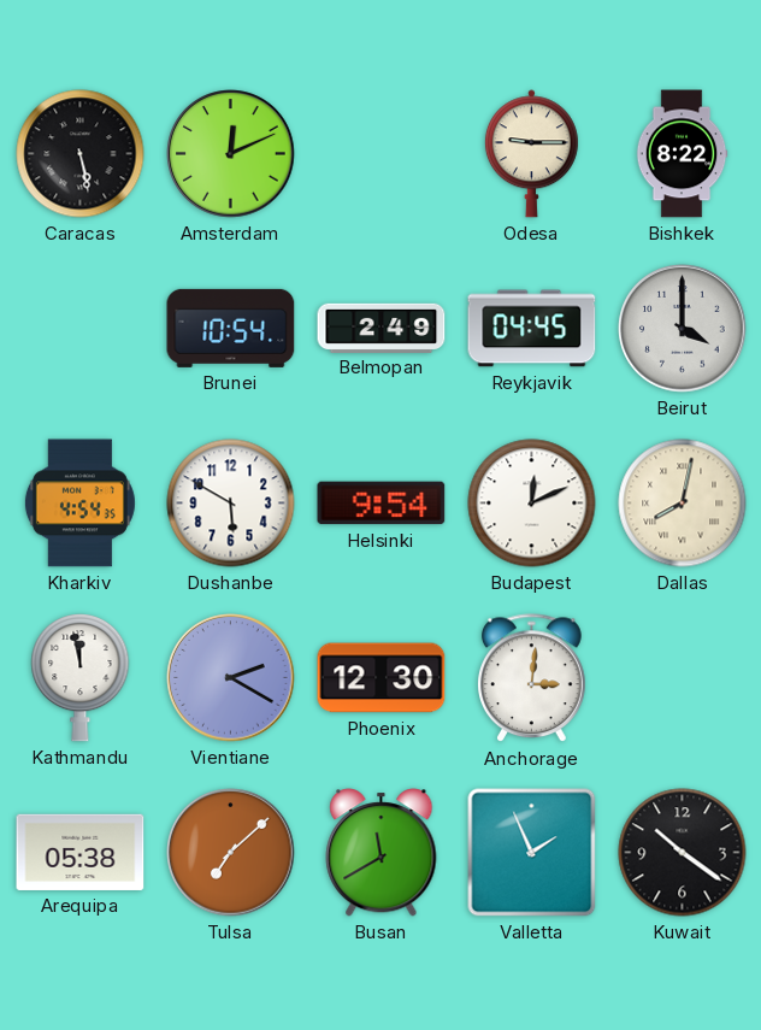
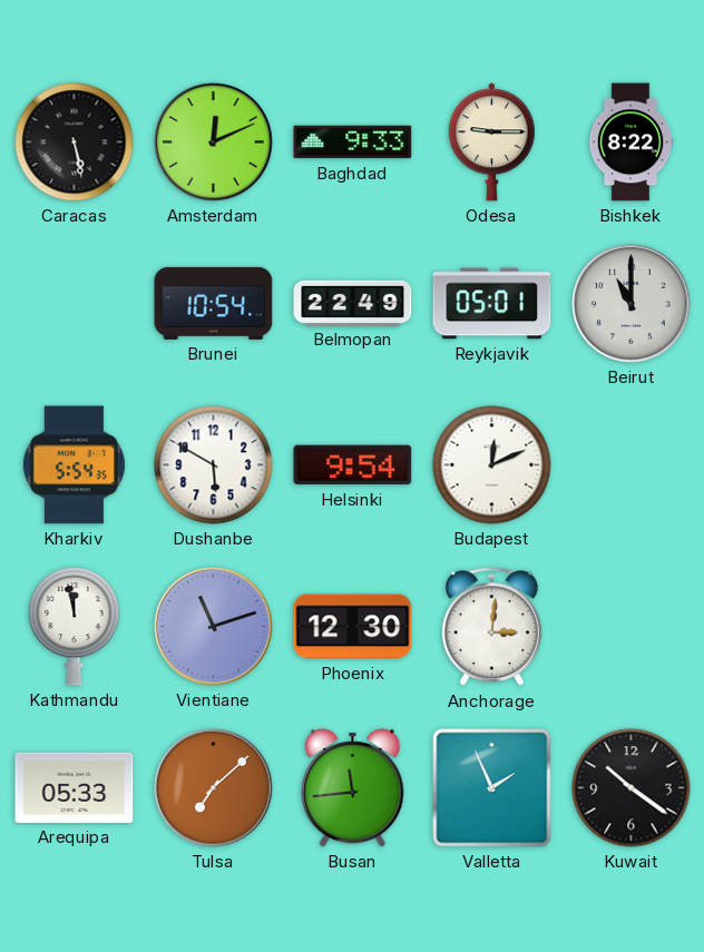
Baghdad: none -> 9:33
Belmopan: 2:49 -> 22:49
Reykjavik: 04:45 -> 05:01
Beirut: 4:00 -> 11:00
Kharkiv: 4:54 -> 5:54
Dallas: 8:02 -> none
Vientiane: 2:20 -> 11:12
Arequipa: 05:38 -> 05:33
Busan: 11:40 -> 11:44
